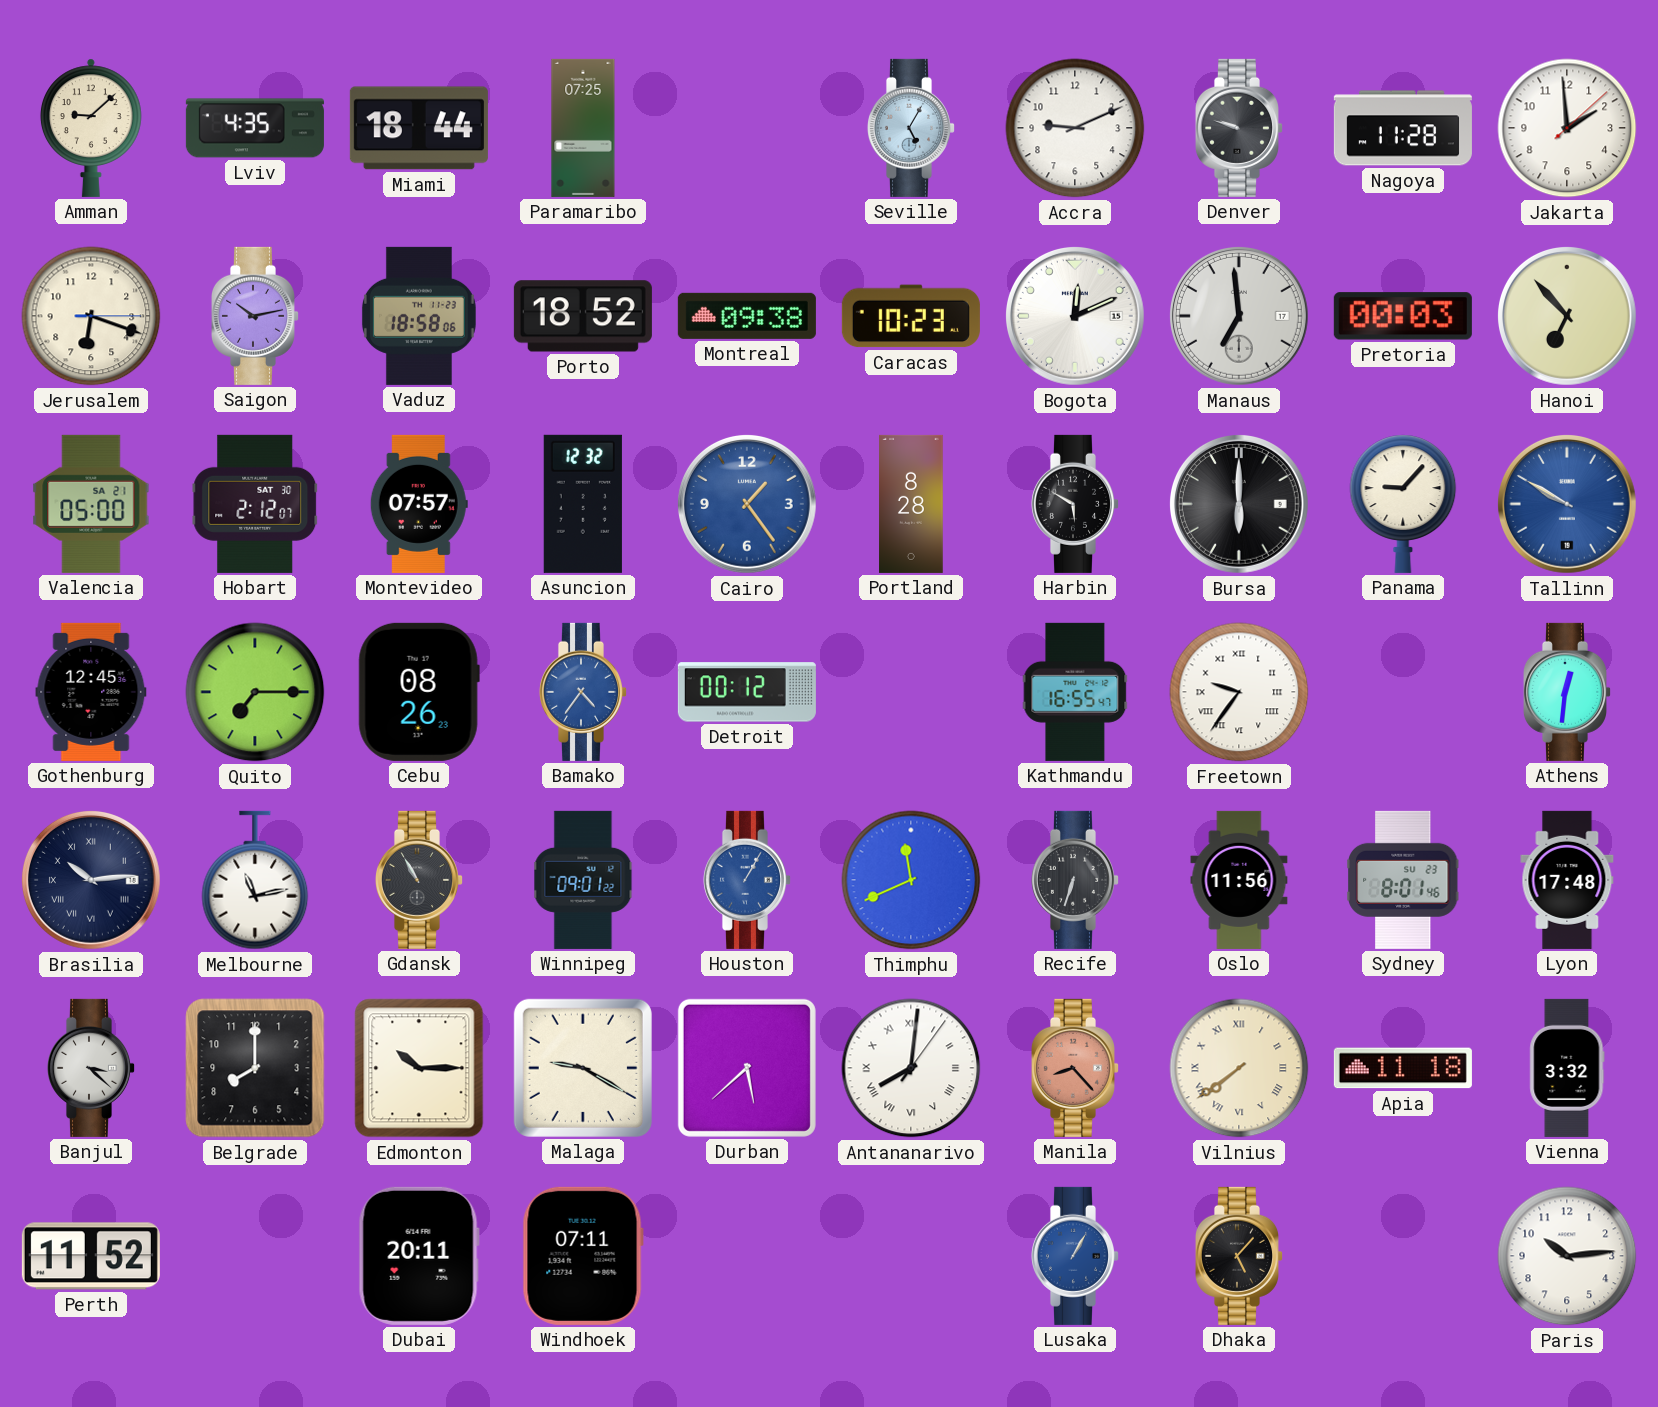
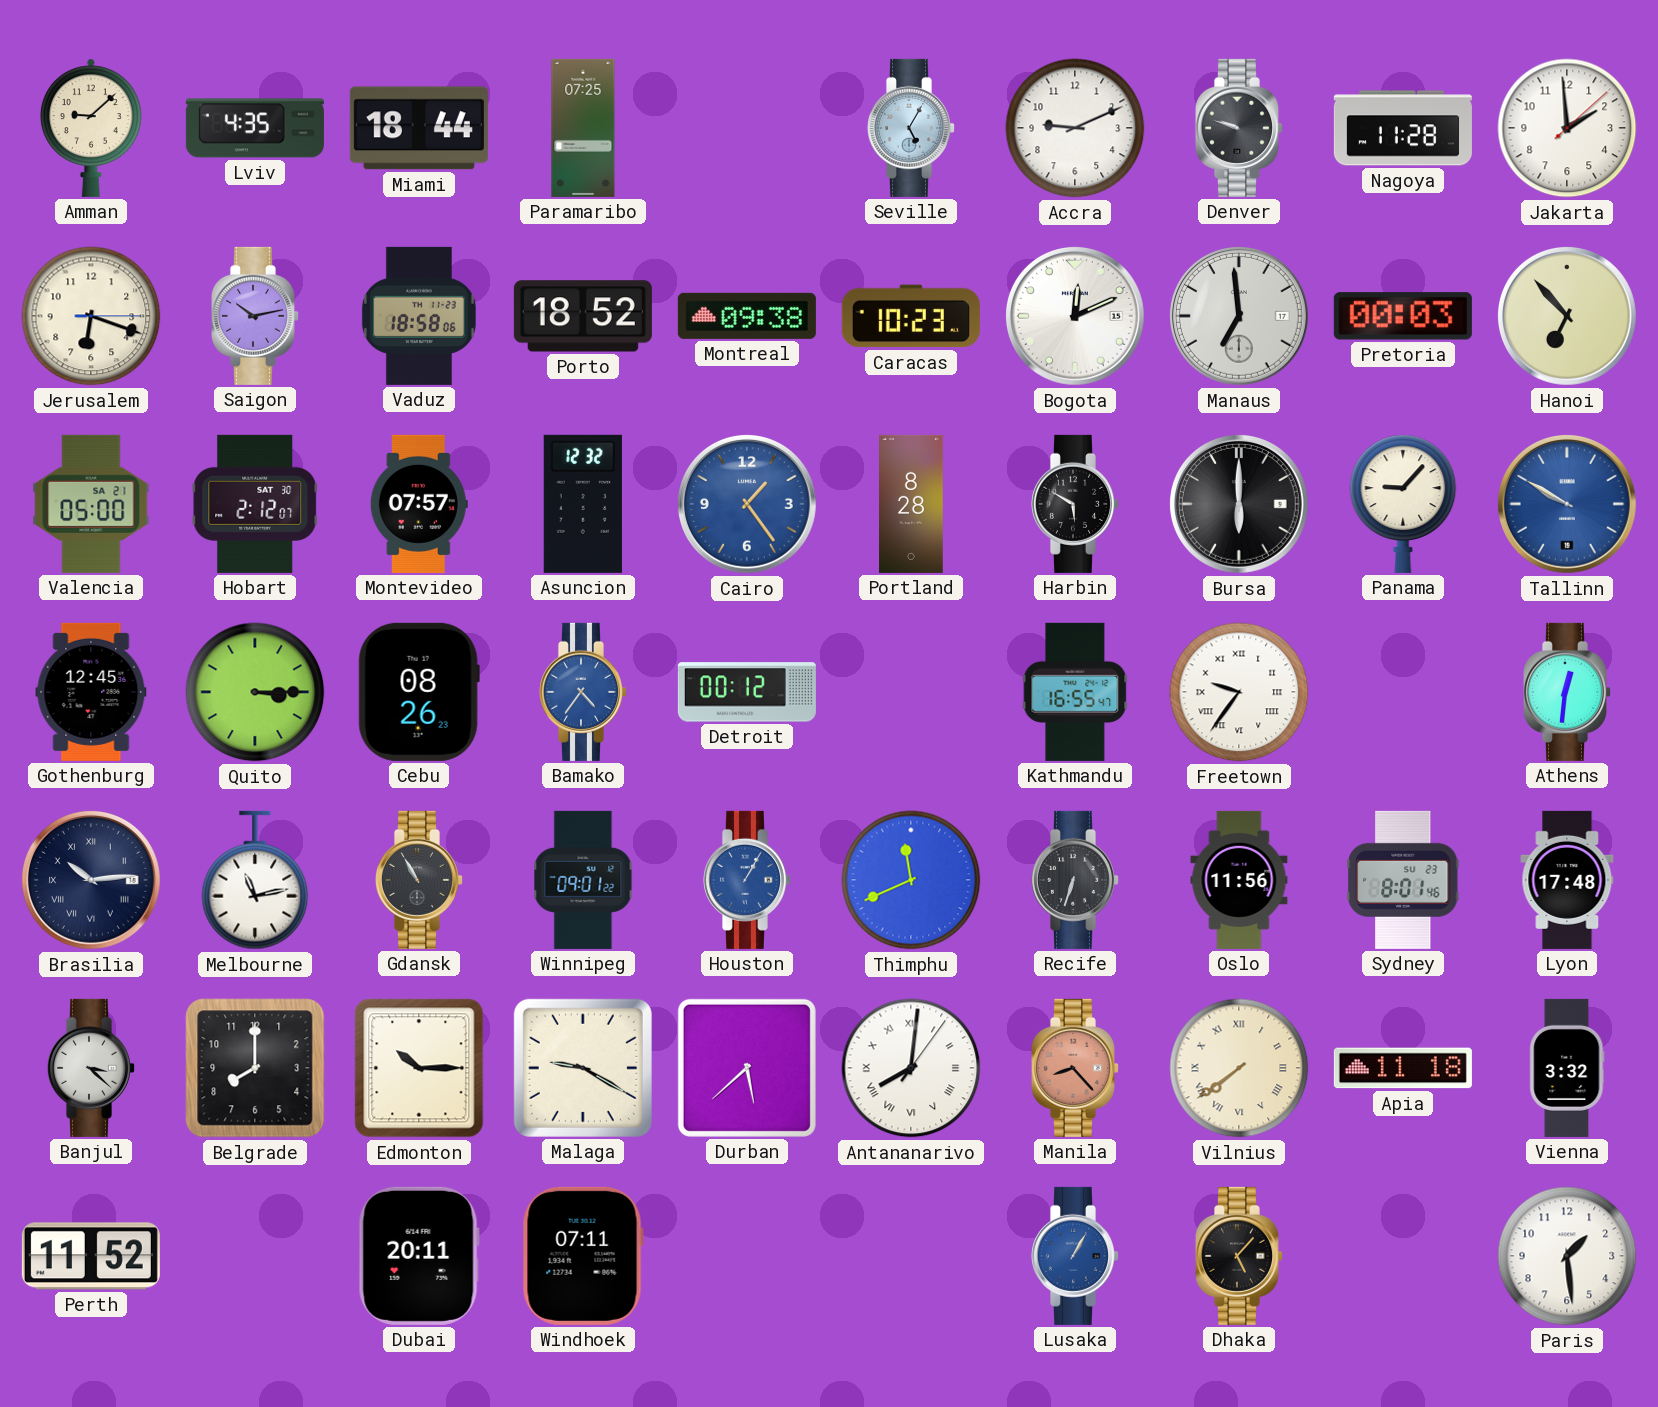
Quito: 7:15 -> 3:15
Paris: 10:14 -> 1:29
